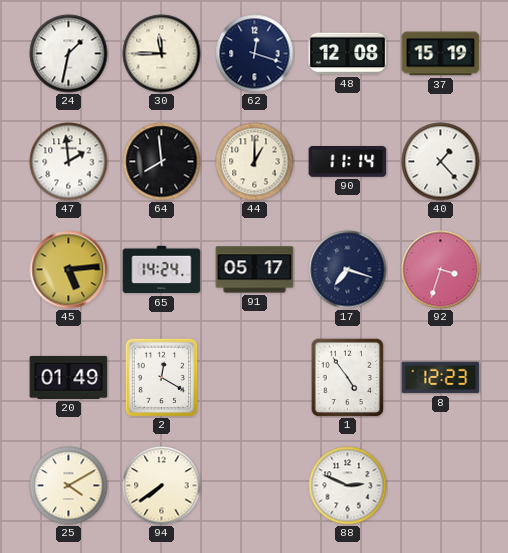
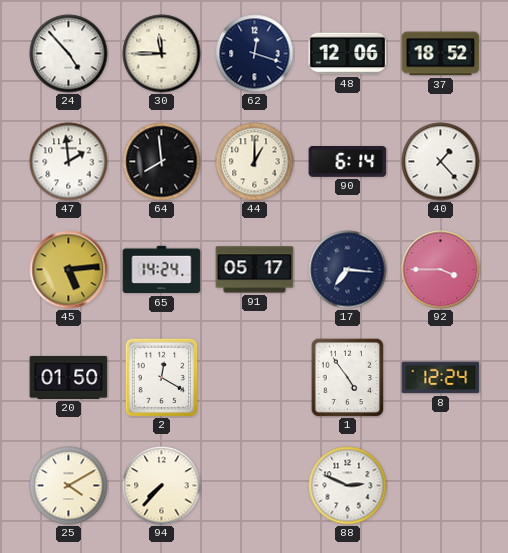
24: 1:32 -> 4:53
48: 12:08 -> 12:06
37: 15:19 -> 18:52
90: 11:14 -> 6:14
17: 7:18 -> 7:16
92: 3:33 -> 3:45
20: 01:49 -> 01:50
8: 12:23 -> 12:24
94: 7:39 -> 7:37
